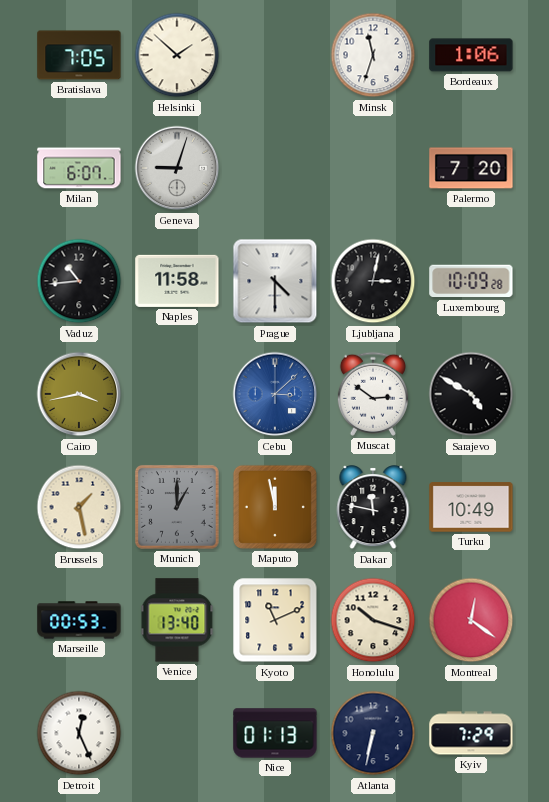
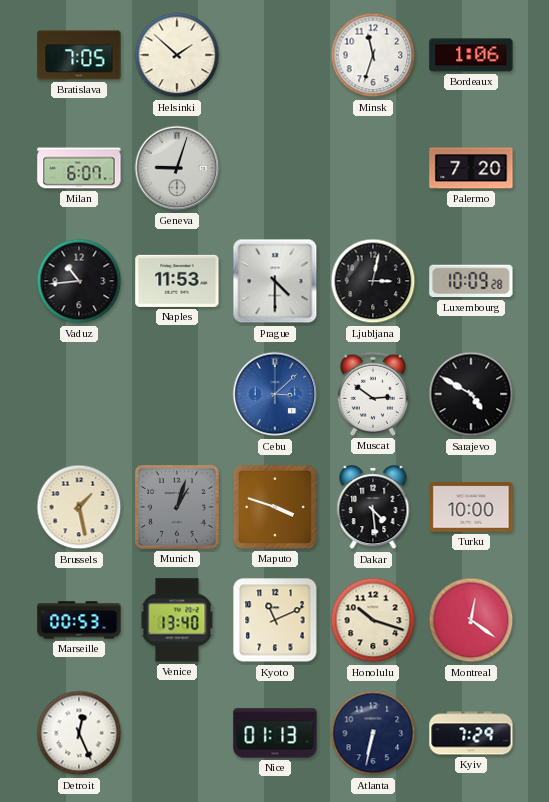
Naples: 11:58 -> 11:53
Cairo: 3:43 -> none
Munich: 1:00 -> 1:03
Maputo: 11:58 -> 3:48
Dakar: 11:47 -> 4:29
Turku: 10:49 -> 10:00
